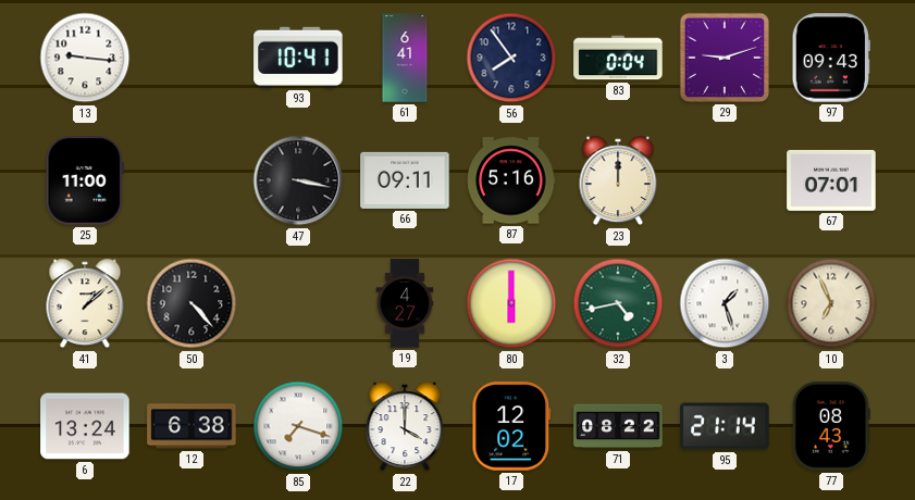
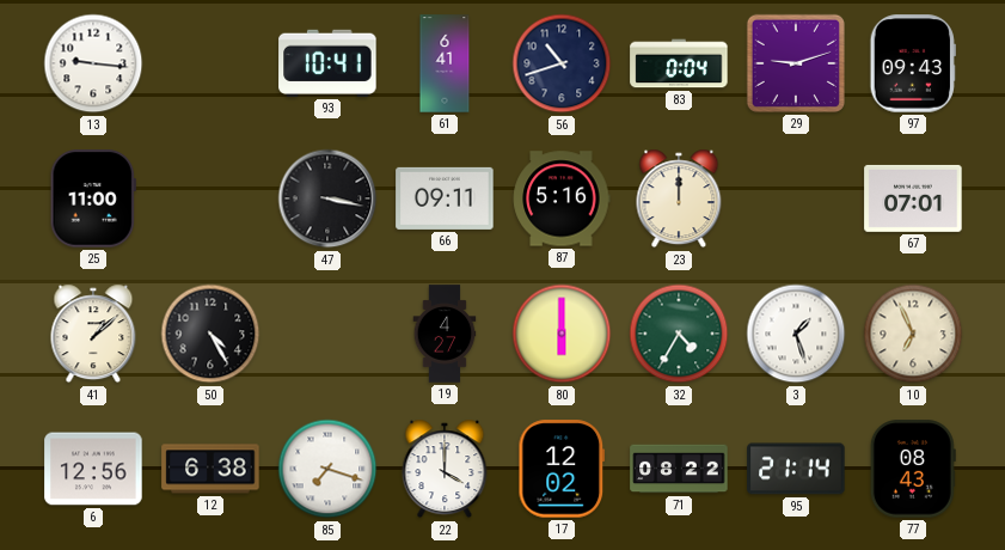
56: 7:54 -> 10:42
50: 4:23 -> 4:25
32: 4:43 -> 4:35
6: 13:24 -> 12:56
